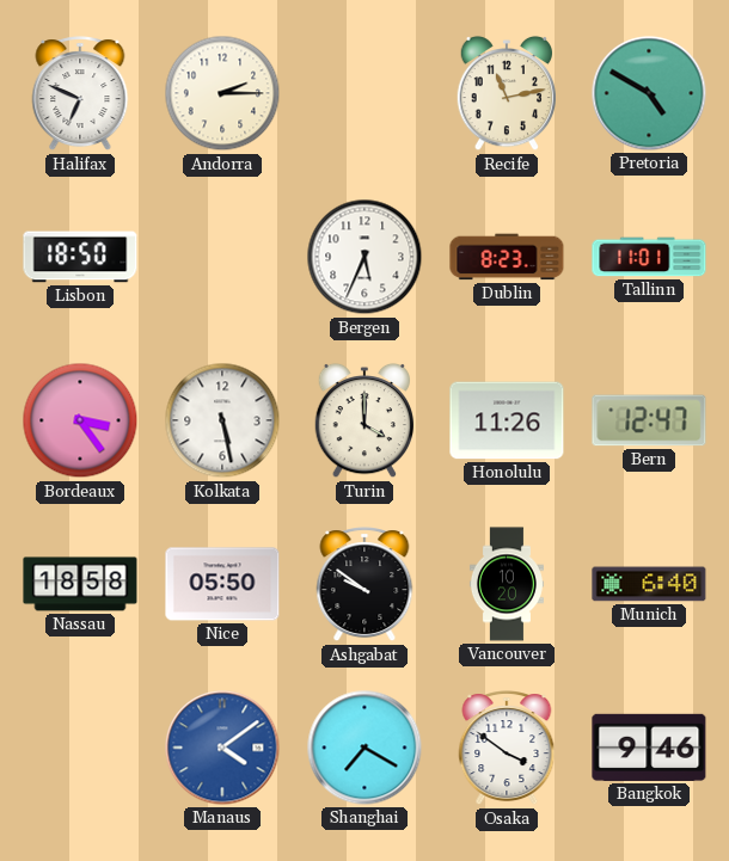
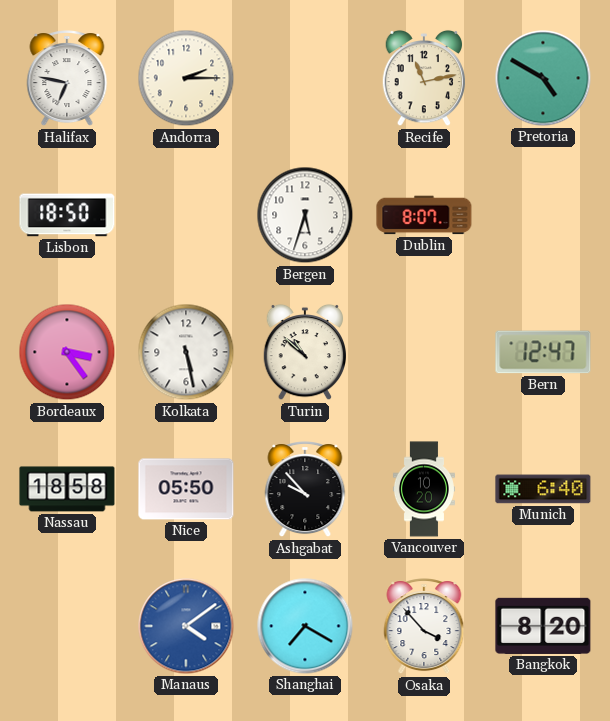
Halifax: 6:49 -> 6:47
Bergen: 5:34 -> 5:33
Dublin: 8:23 -> 8:07
Tallinn: 11:01 -> none
Turin: 4:00 -> 10:52
Honolulu: 11:26 -> none
Ashgabat: 9:51 -> 9:53
Osaka: 3:51 -> 3:53
Bangkok: 9:46 -> 8:20
